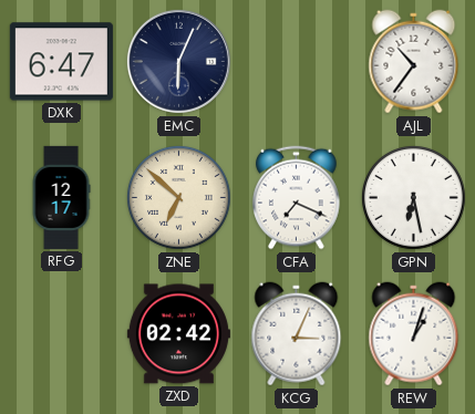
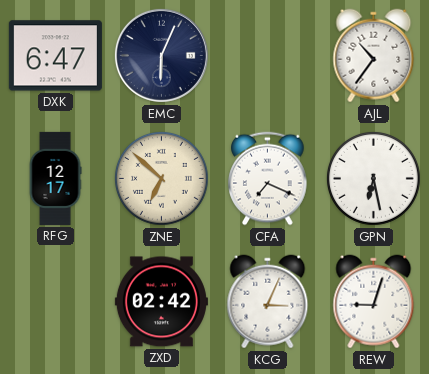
REW: 1:03 -> 9:03
